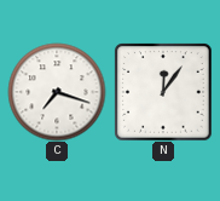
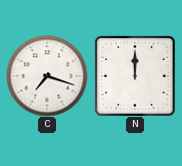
N: 12:06 -> 12:00
